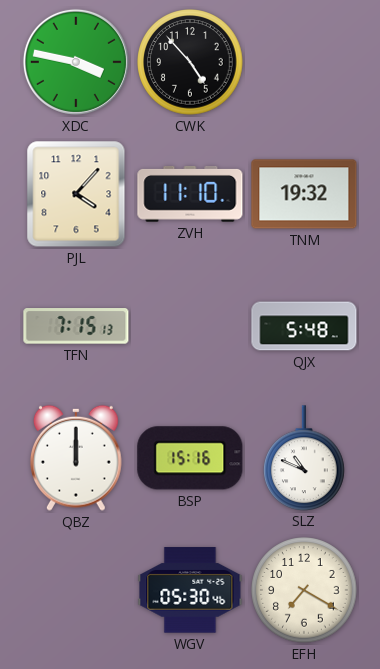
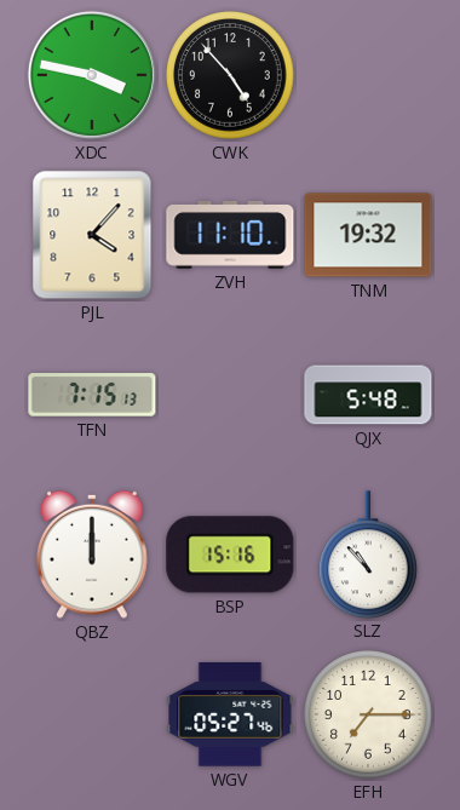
SLZ: 10:49 -> 10:53
WGV: 05:30 -> 05:27
EFH: 7:20 -> 7:15
